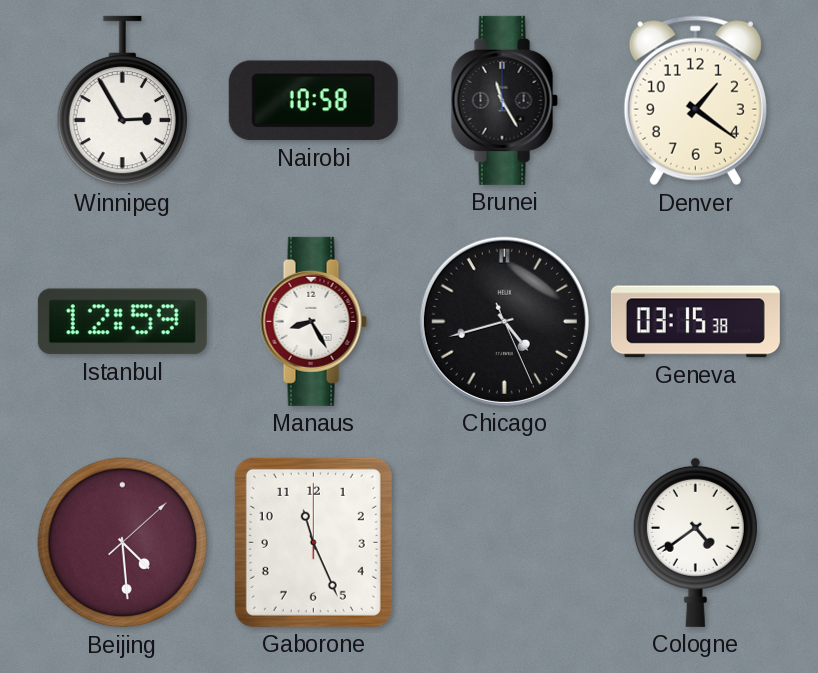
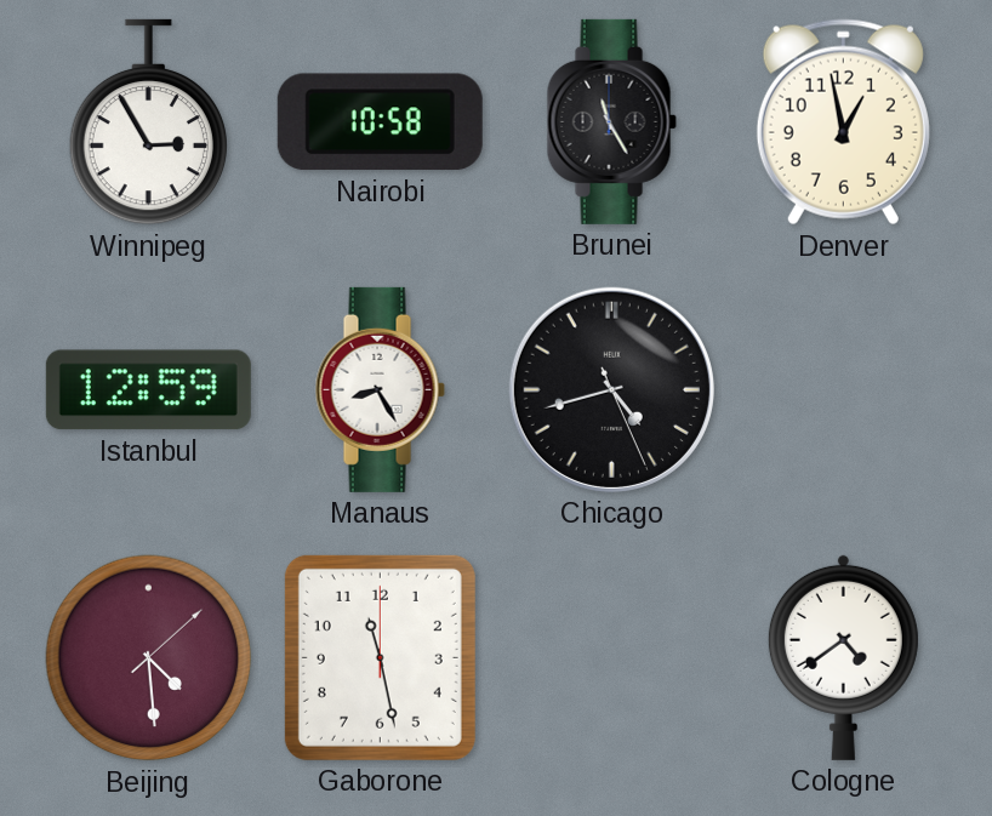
Denver: 1:21 -> 12:58
Geneva: 03:15 -> none
Gaborone: 11:26 -> 11:28
